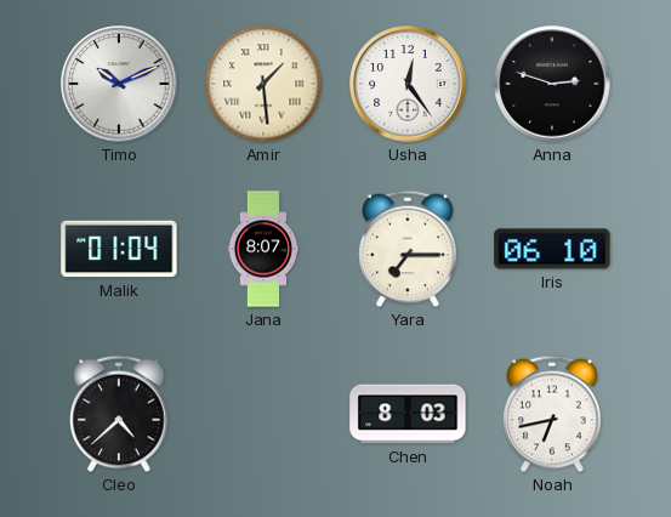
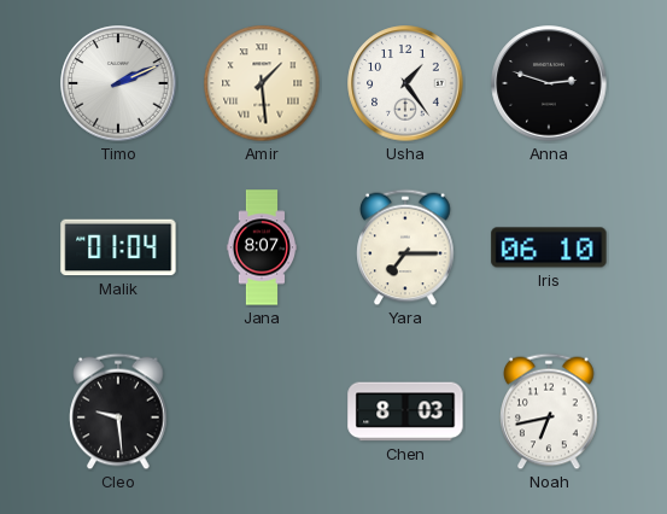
Timo: 10:11 -> 2:11
Usha: 12:24 -> 1:24
Cleo: 4:38 -> 9:29
